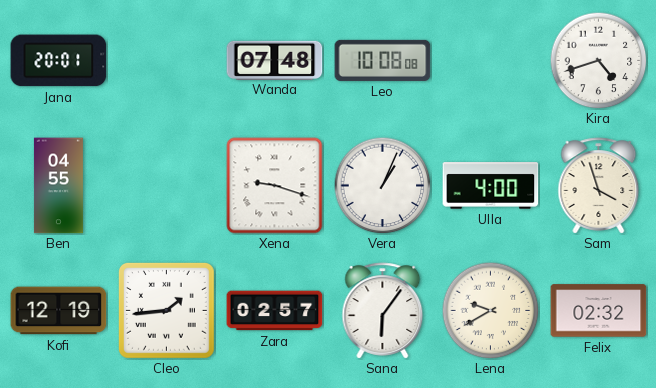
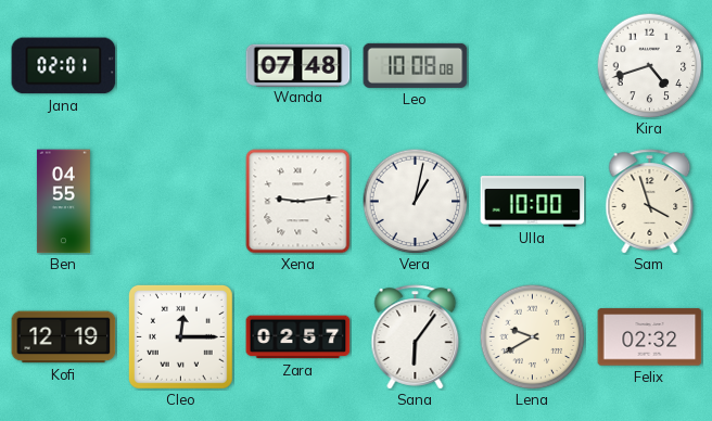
Jana: 20:01 -> 02:01
Xena: 9:18 -> 9:14
Vera: 1:04 -> 1:02
Ulla: 4:00 -> 10:00
Cleo: 1:44 -> 12:15
